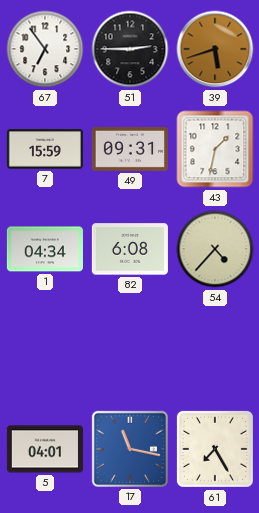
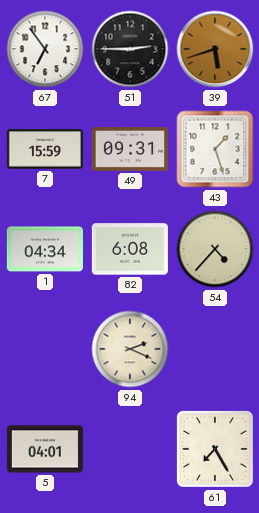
43: 1:32 -> 1:27
94: none -> 2:19
17: 11:17 -> none
